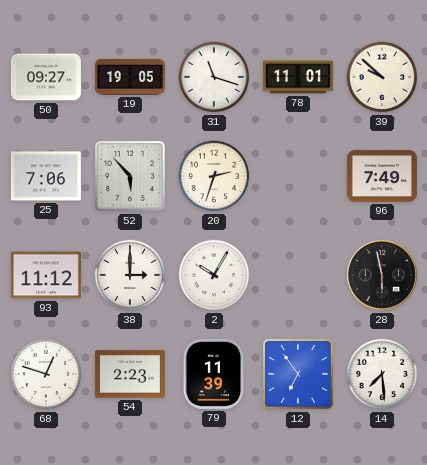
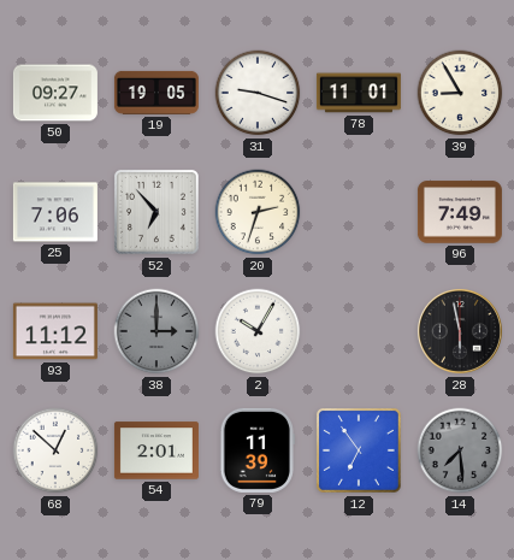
31: 11:18 -> 9:18
39: 9:52 -> 8:55
52: 5:53 -> 6:53
38 dial: white -> grey
68: 12:48 -> 12:52
54: 2:23 -> 2:01
14 dial: white -> grey
